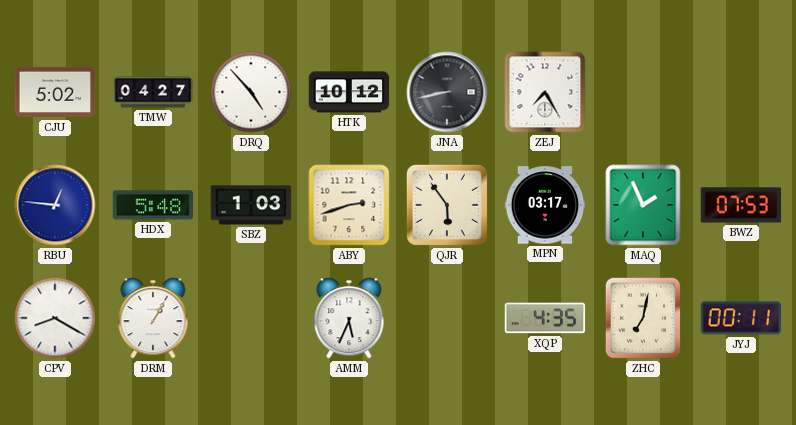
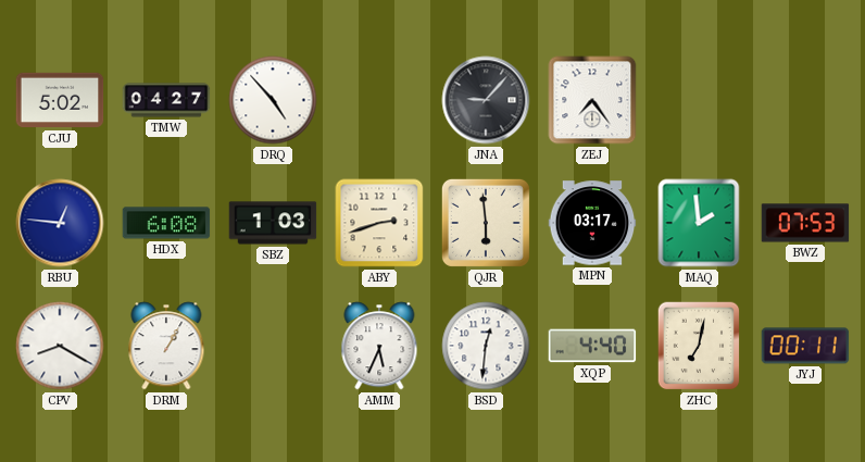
HTK: 10:12 -> none
JNA: 8:43 -> 9:07
ZEJ: 7:25 -> 7:24
HDX: 5:48 -> 6:08
QJR: 5:54 -> 5:59
MAQ: 1:56 -> 1:59
BSD: none -> 12:31
XQP: 4:35 -> 4:40
